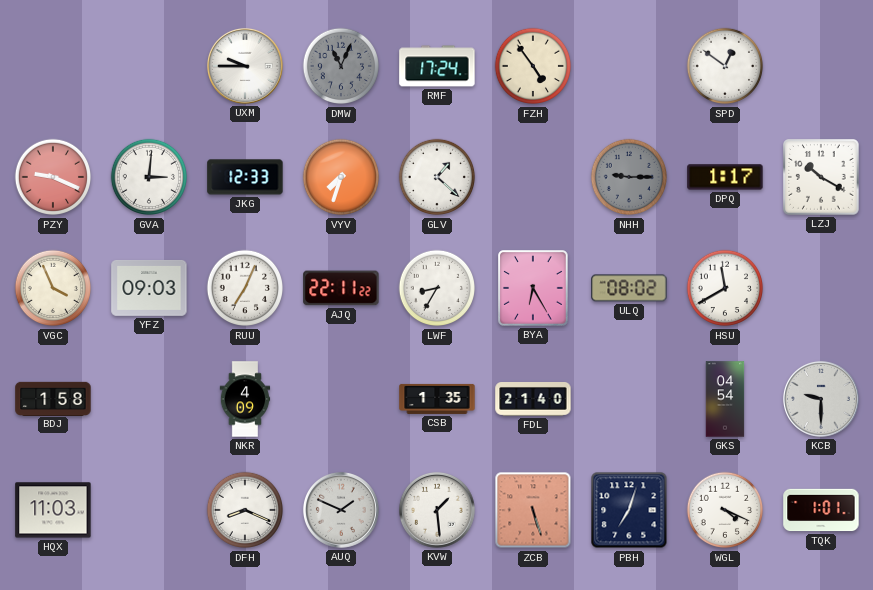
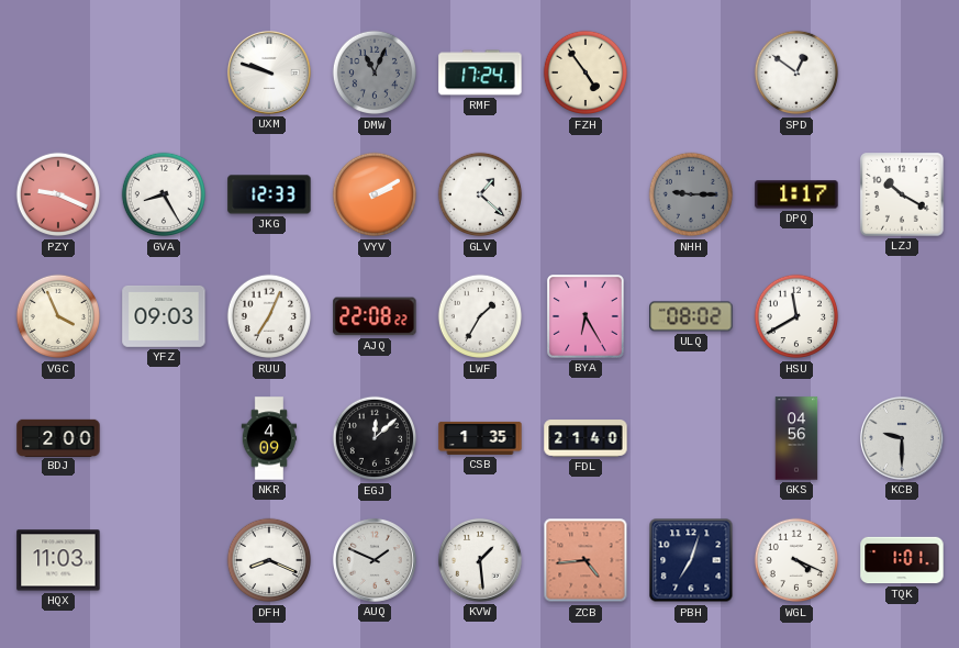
UXM: 9:45 -> 9:48
GVA: 3:01 -> 8:25
VYV: 7:33 -> 2:10
AJQ: 22:11 -> 22:08
LWF: 8:35 -> 1:35
BDJ: 1:58 -> 2:00
EGJ: none -> 12:08
GKS: 04:54 -> 04:56
ZCB: 5:27 -> 4:44
